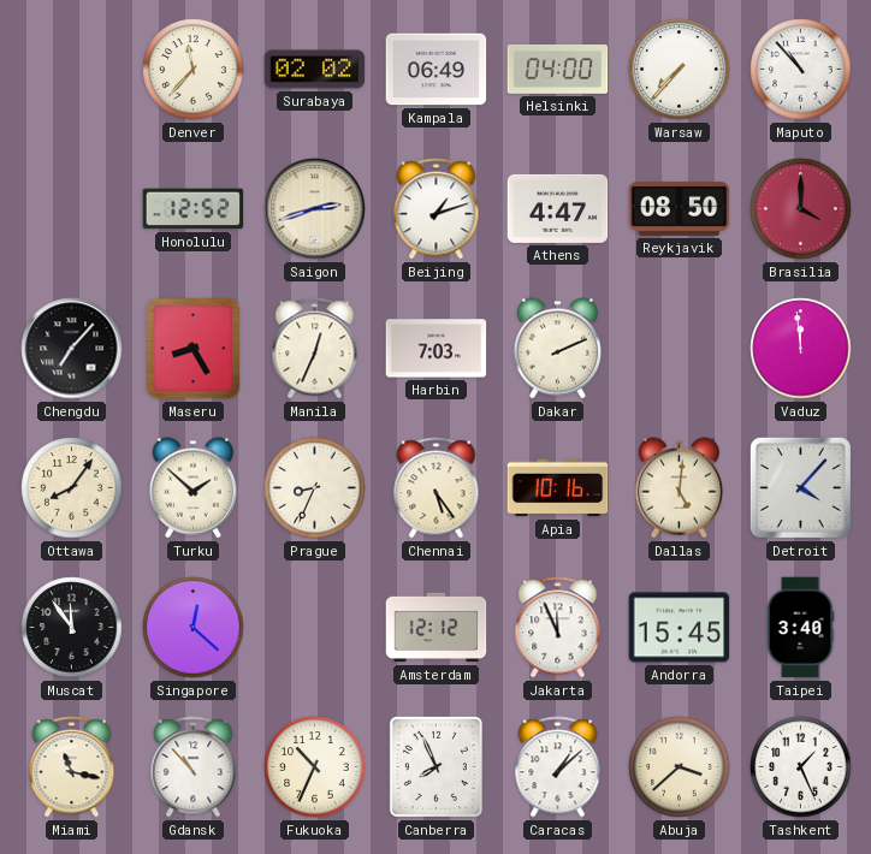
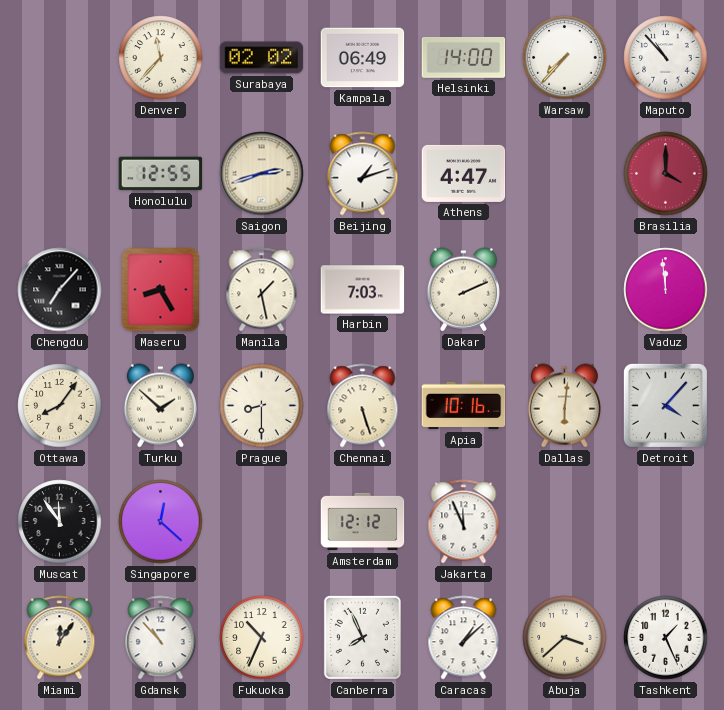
Helsinki: 04:00 -> 14:00
Honolulu: 12:52 -> 12:55
Reykjavik: 08:50 -> none
Manila: 12:34 -> 1:28
Prague: 8:34 -> 8:30
Chennai: 5:24 -> 5:27
Dallas: 5:01 -> 6:01
Andorra: 15:45 -> none
Taipei: 3:40 -> none
Miami: 11:17 -> 12:06
